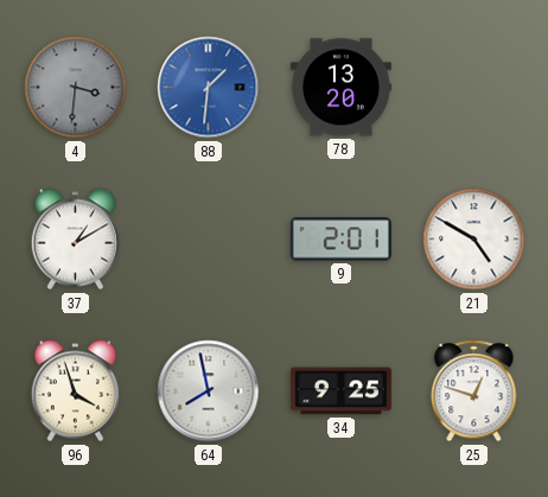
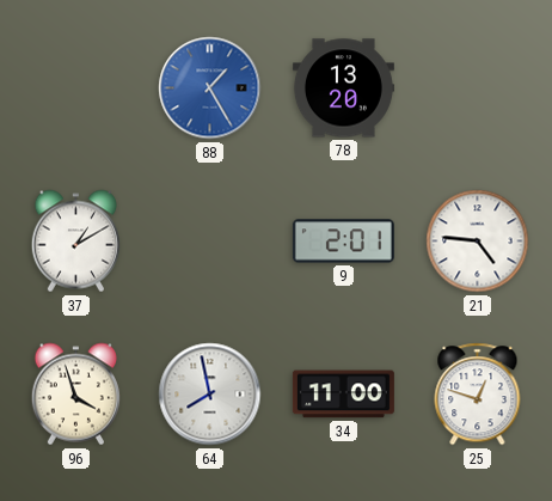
4: 3:31 -> none
88: 1:31 -> 1:25
21: 4:50 -> 4:46
34: 9:25 -> 11:00
